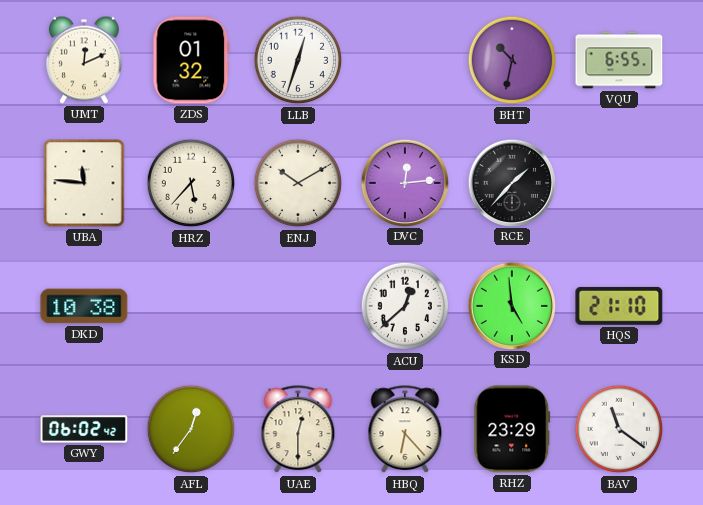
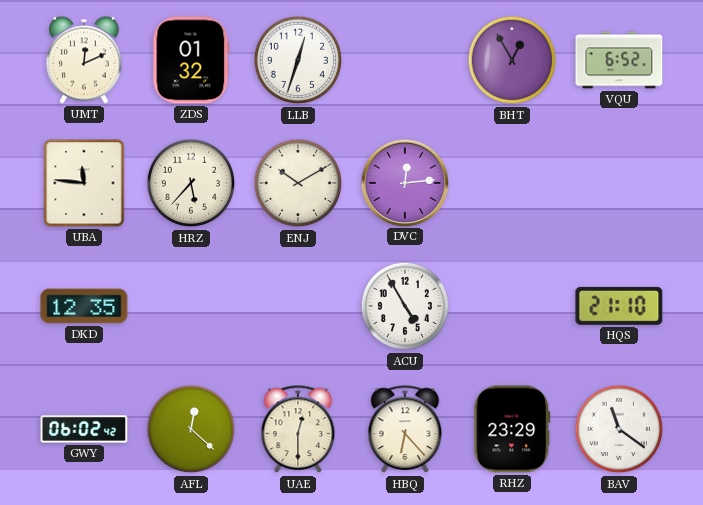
BHT: 10:32 -> 12:55
VQU: 6:55 -> 6:52
RCE: 1:37 -> none
DKD: 10:38 -> 12:35
ACU: 12:38 -> 4:55
KSD: 4:59 -> none
AFL: 12:36 -> 12:22
